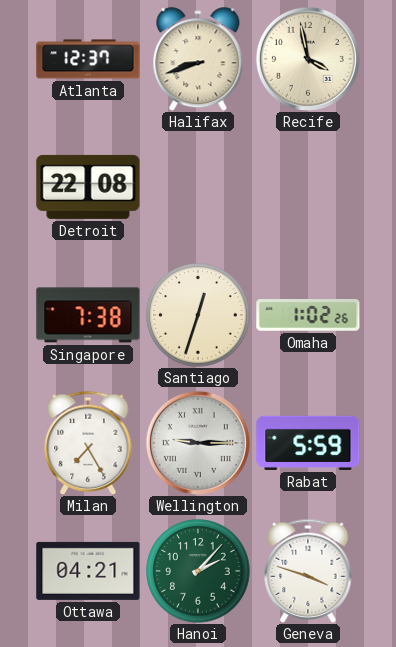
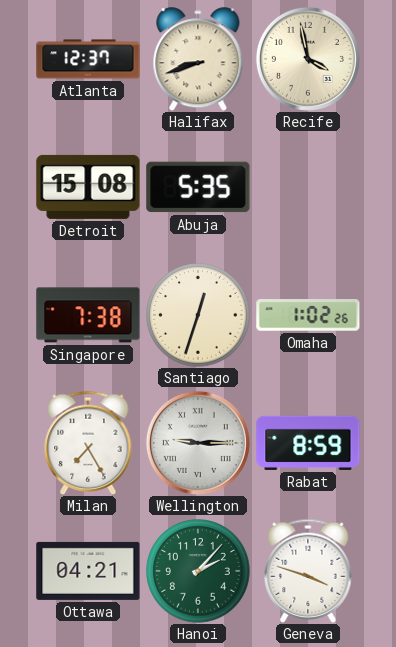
Detroit: 22:08 -> 15:08
Abuja: none -> 5:35
Rabat: 5:59 -> 8:59
